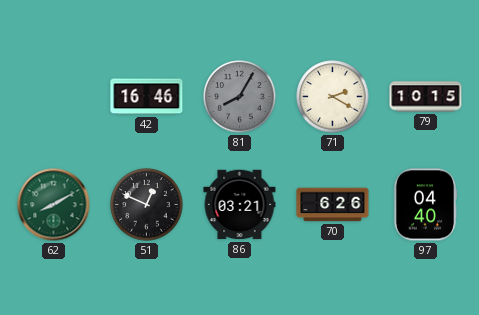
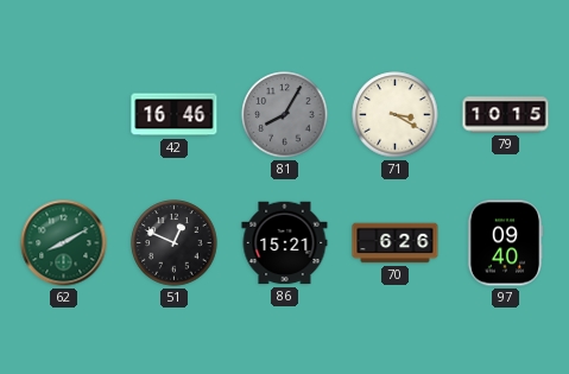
71: 2:20 -> 3:20
86: 03:21 -> 15:21
97: 04:40 -> 09:40
